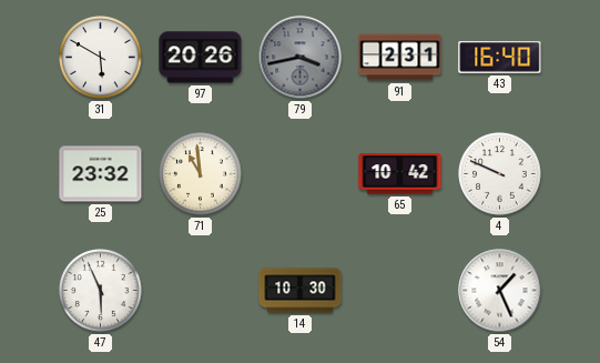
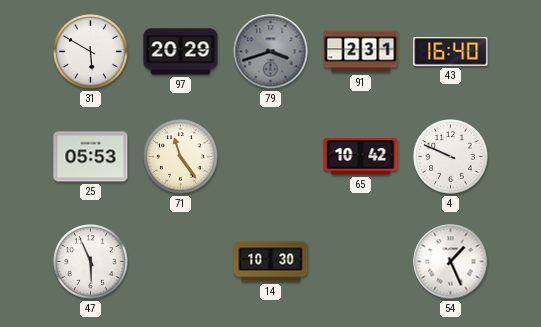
97: 20:26 -> 20:29
79: 3:43 -> 3:42
25: 23:32 -> 05:53
71: 10:59 -> 11:24
